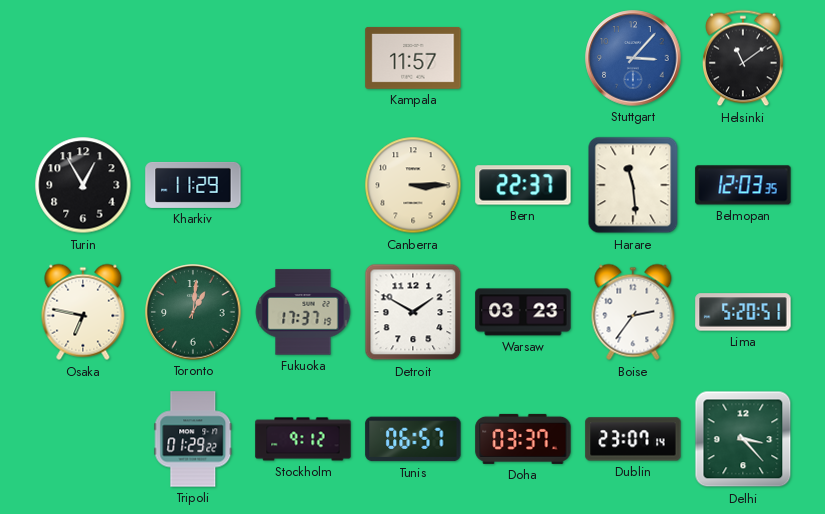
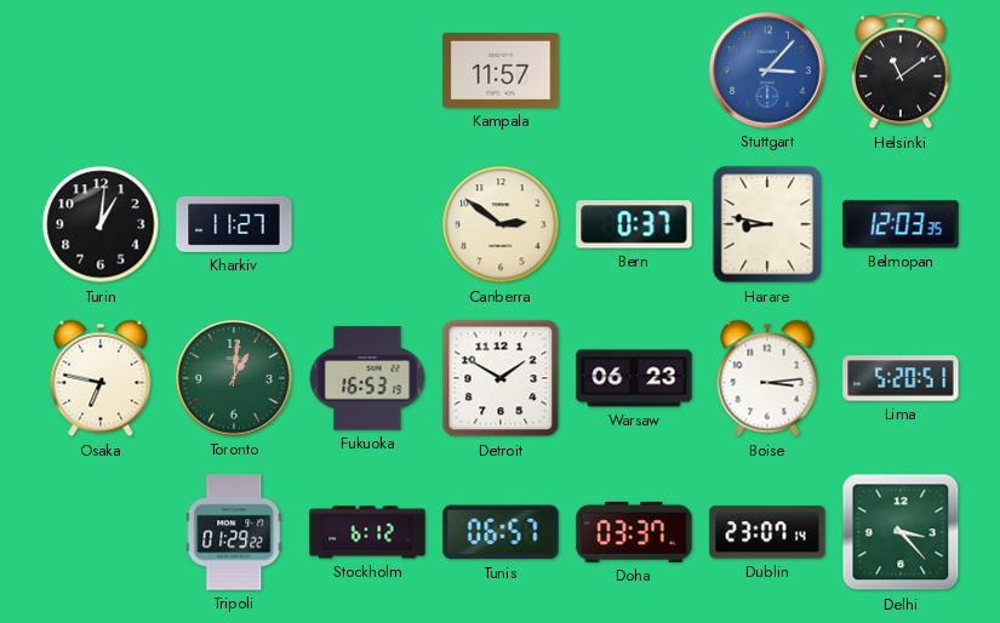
Turin: 12:55 -> 1:01
Kharkiv: 11:29 -> 11:27
Canberra: 3:15 -> 2:51
Bern: 22:37 -> 0:37
Harare: 11:29 -> 8:47
Fukuoka: 17:37 -> 16:53
Warsaw: 03:23 -> 06:23
Boise: 2:36 -> 3:14
Stockholm: 9:12 -> 6:12
